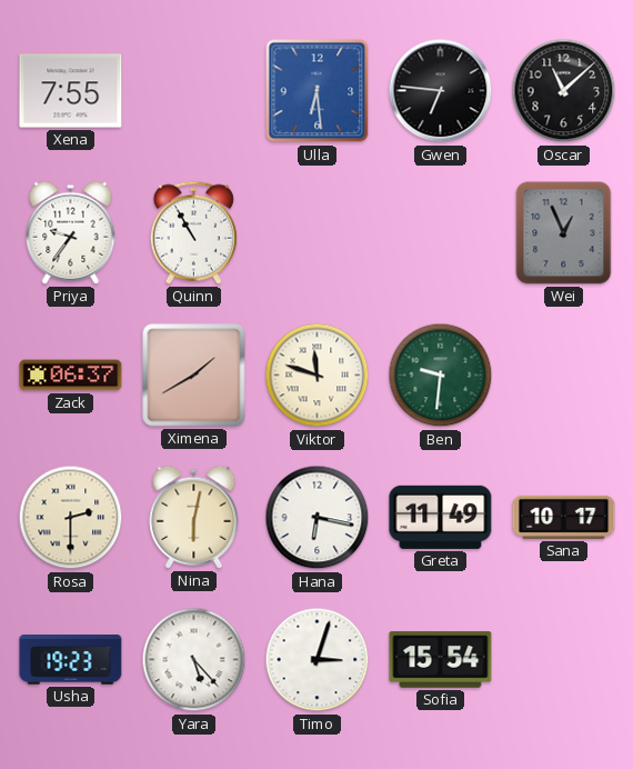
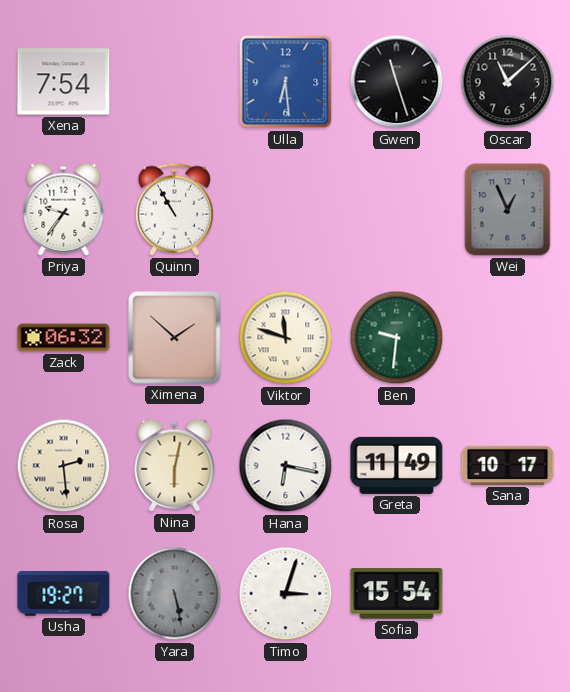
Xena: 7:55 -> 7:54
Gwen: 6:46 -> 11:27
Zack: 06:37 -> 06:32
Ximena: 1:40 -> 1:52
Rosa: 2:30 -> 2:29
Usha: 19:23 -> 19:27
Yara: 5:23 -> 5:28
Yara dial: white -> grey
